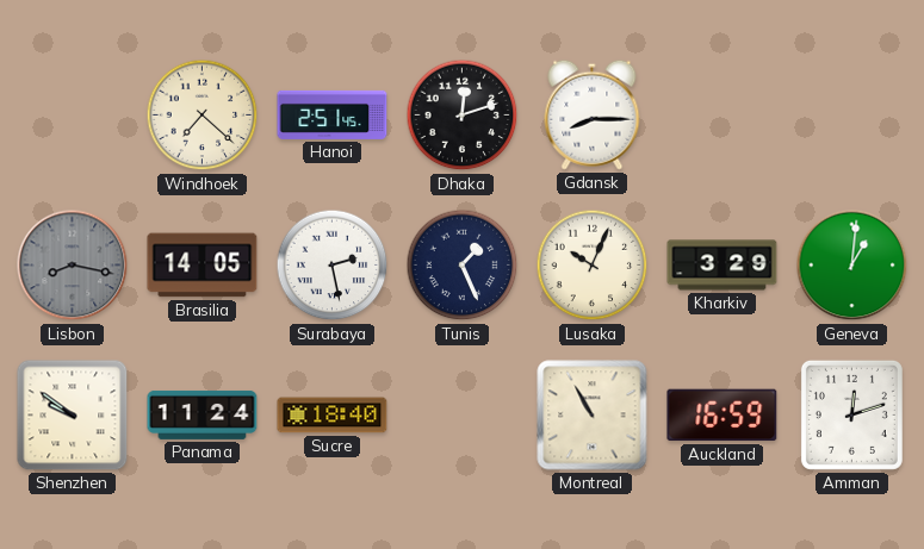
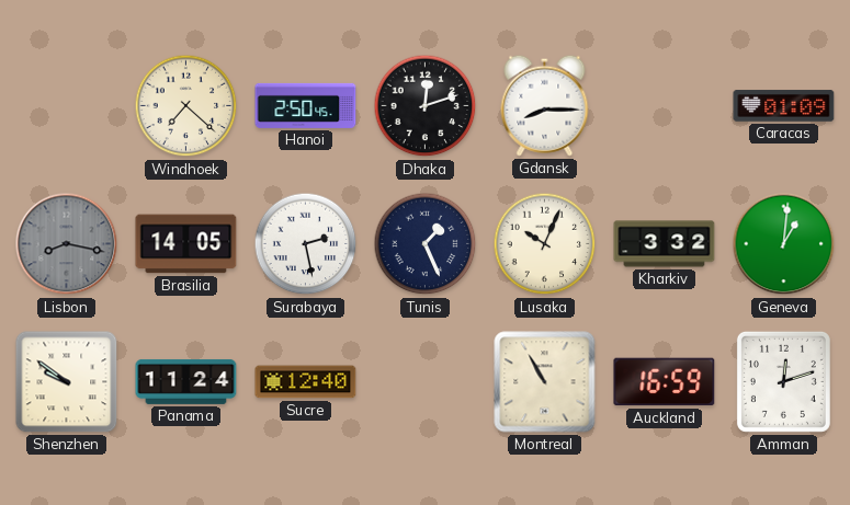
Hanoi: 2:51 -> 2:50
Caracas: none -> 01:09
Kharkiv: 3:29 -> 3:32
Sucre: 18:40 -> 12:40
